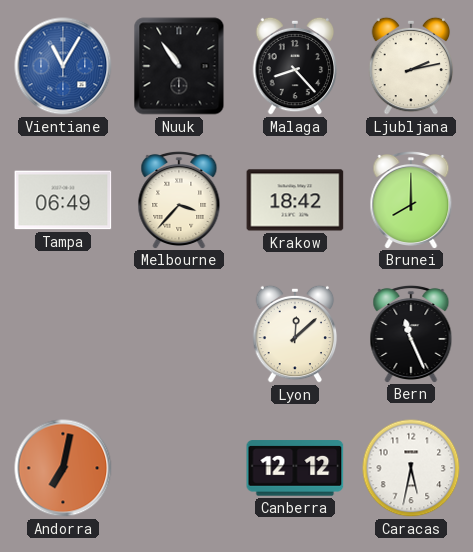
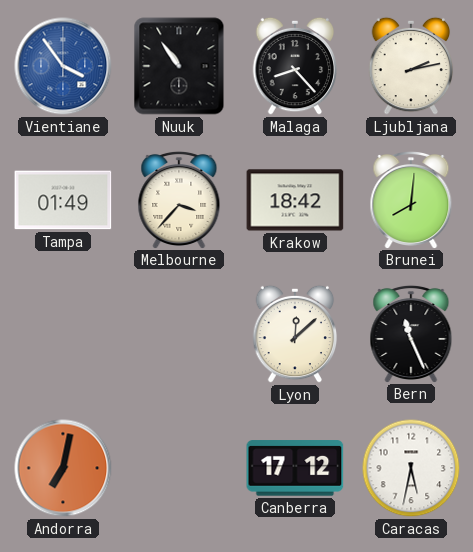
Vientiane: 11:05 -> 3:54
Tampa: 06:49 -> 01:49
Brunei: 8:00 -> 8:01
Canberra: 12:12 -> 17:12
